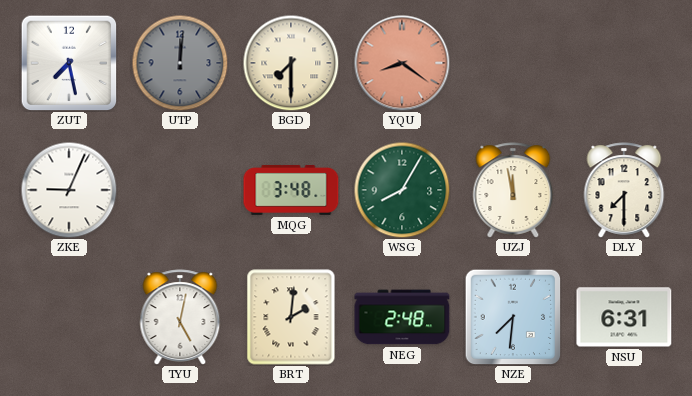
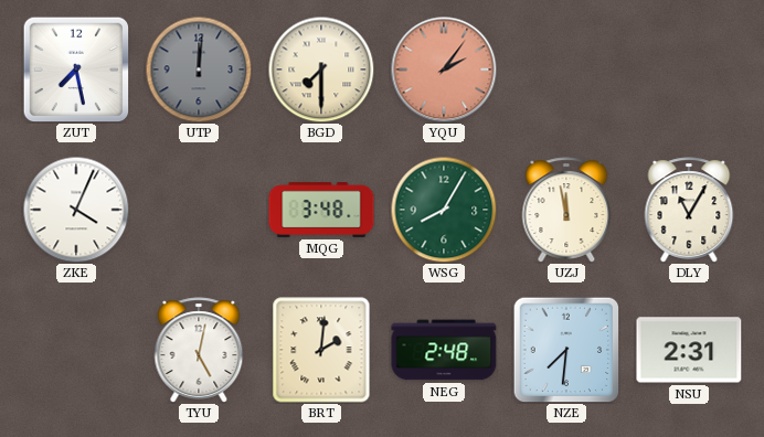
YQU: 8:21 -> 2:06
ZKE: 9:04 -> 4:04
DLY: 7:30 -> 11:05
NSU: 6:31 -> 2:31
